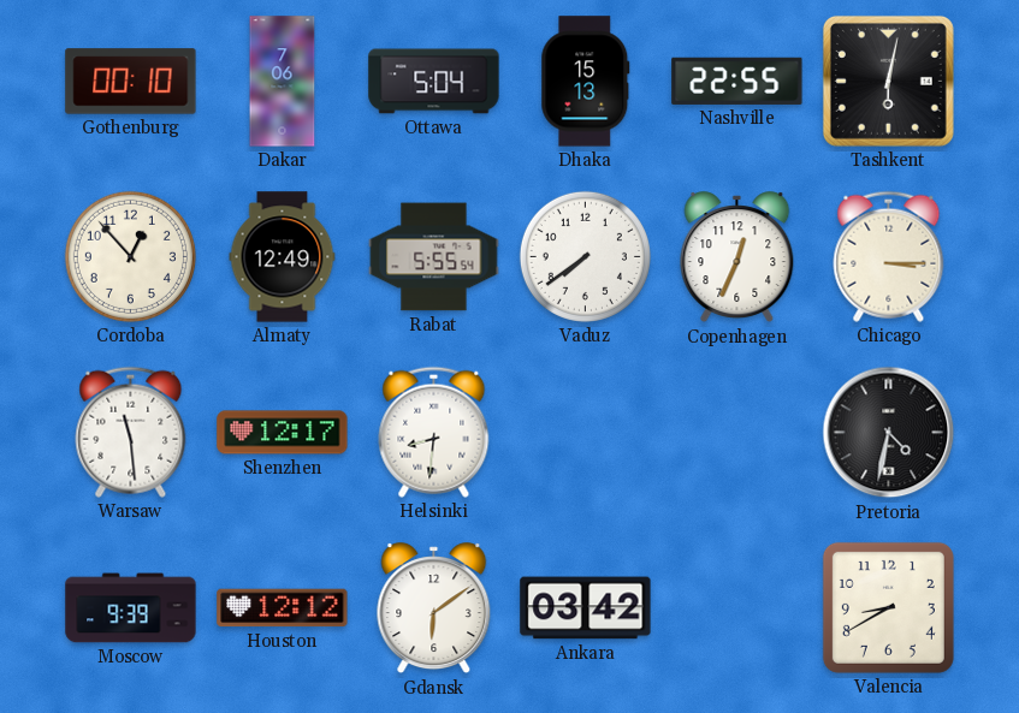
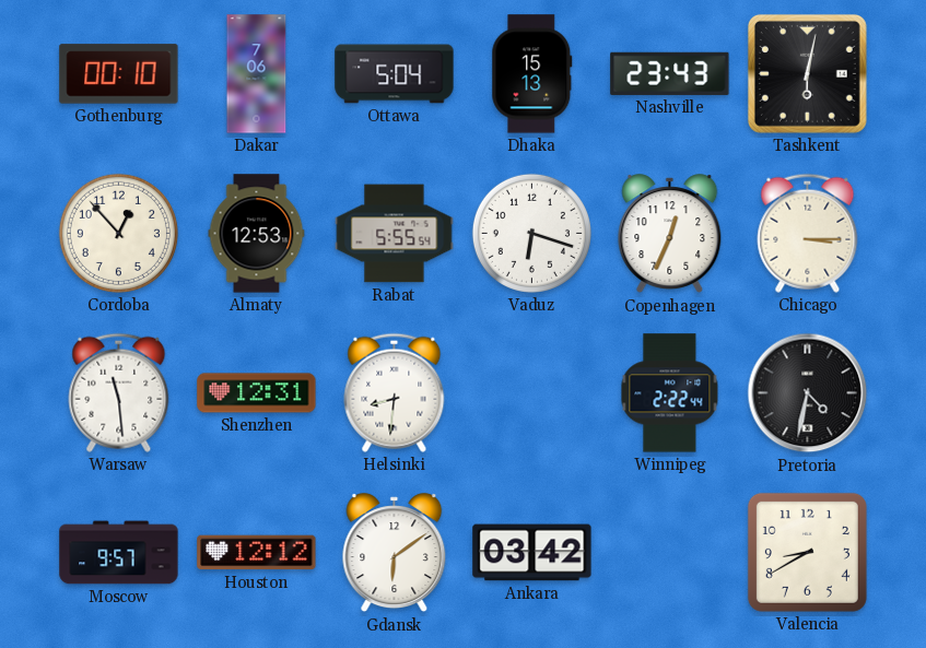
Nashville: 22:55 -> 23:43
Almaty: 12:49 -> 12:53
Vaduz: 7:39 -> 6:18
Shenzhen: 12:17 -> 12:31
Winnipeg: none -> 2:22
Moscow: 9:39 -> 9:57
